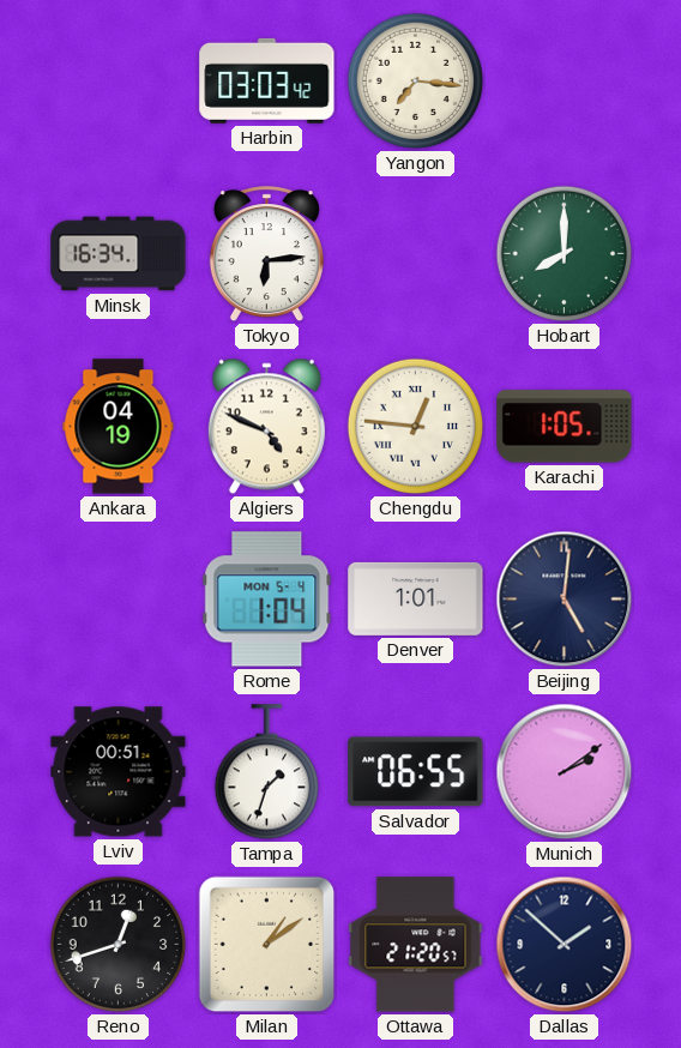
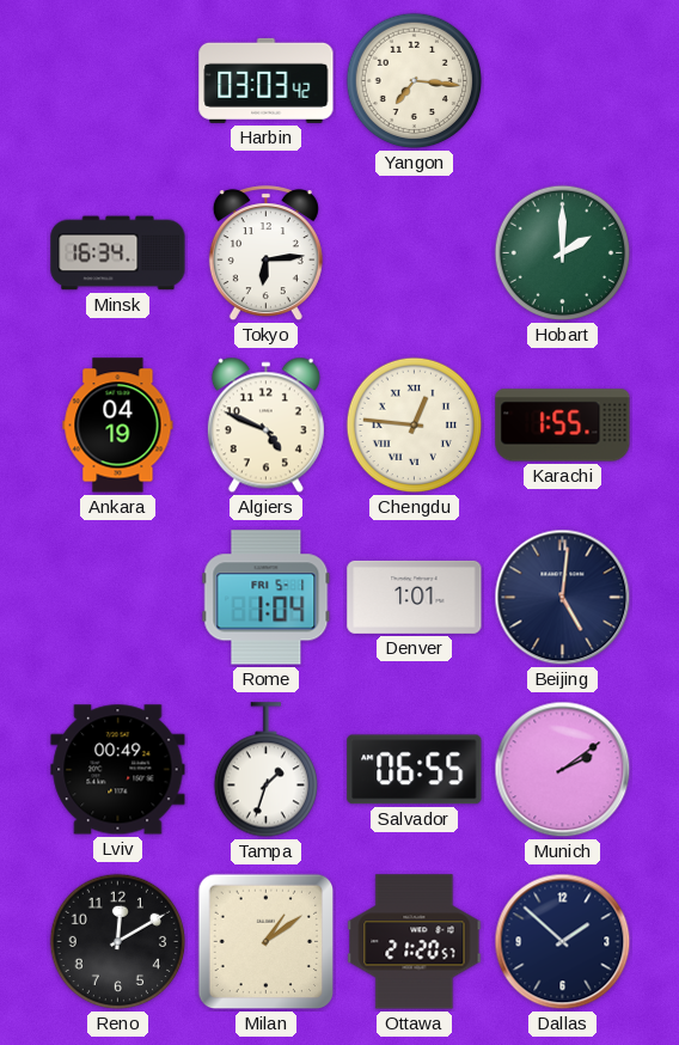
Hobart: 8:00 -> 2:00
Karachi: 1:05 -> 1:55
Rome date: MON 5-4 -> FRI 5-1
Lviv: 00:51 -> 00:49
Reno: 12:42 -> 12:10
